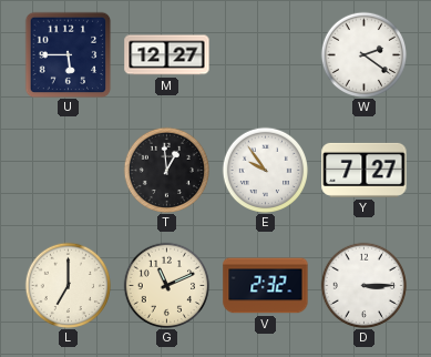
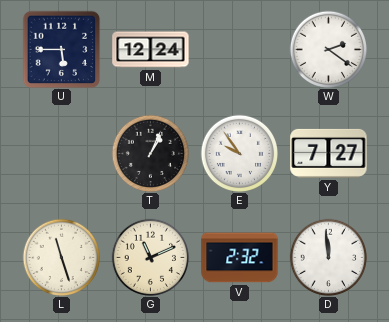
M: 12:27 -> 12:24
T: 12:59 -> 1:04
L: 7:00 -> 11:27
D: 3:15 -> 11:59
